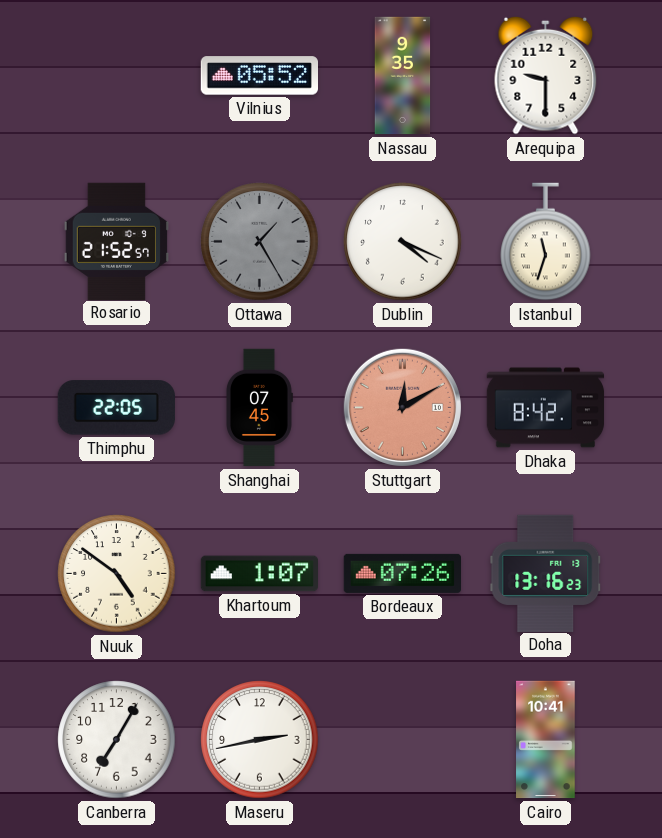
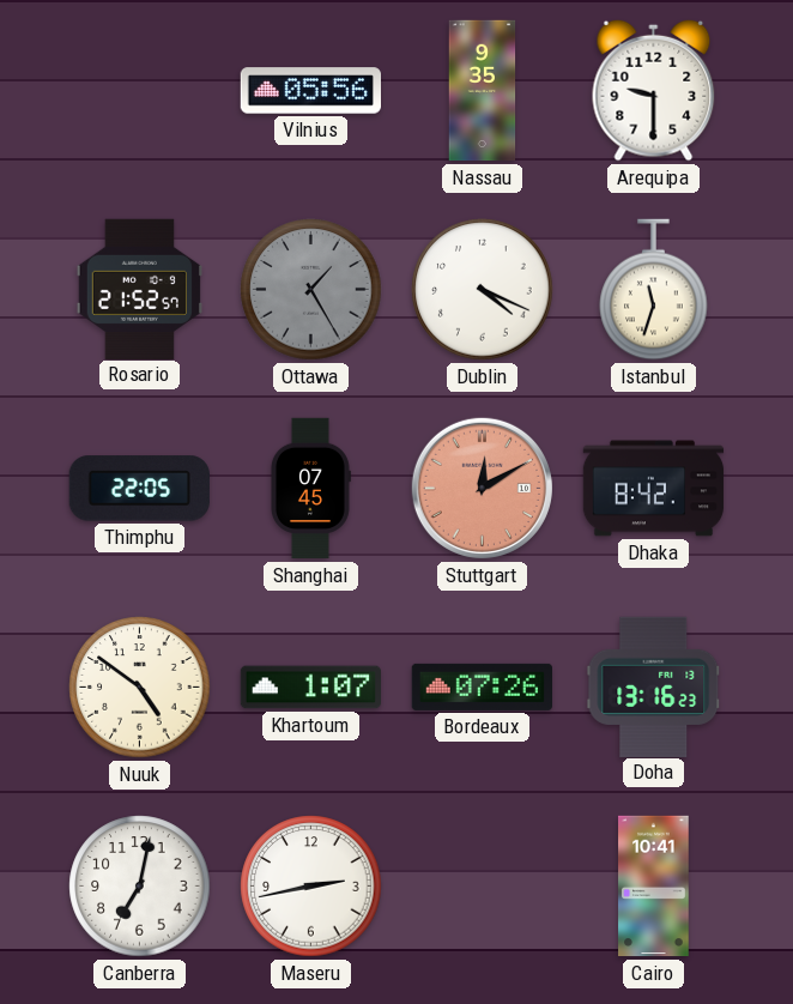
Vilnius: 05:52 -> 05:56
Canberra: 7:05 -> 7:02
